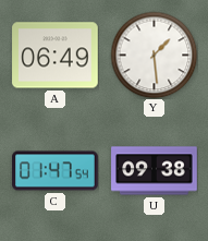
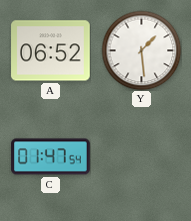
A: 06:49 -> 06:52
U: 09:38 -> none
